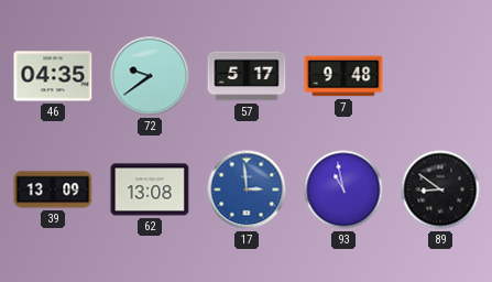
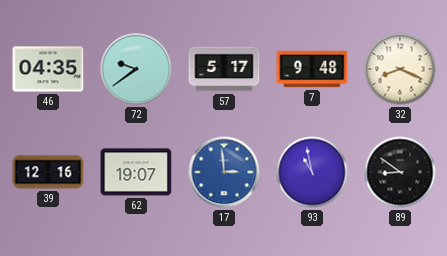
32: none -> 8:19
39: 13:09 -> 12:16
62: 13:08 -> 19:07
